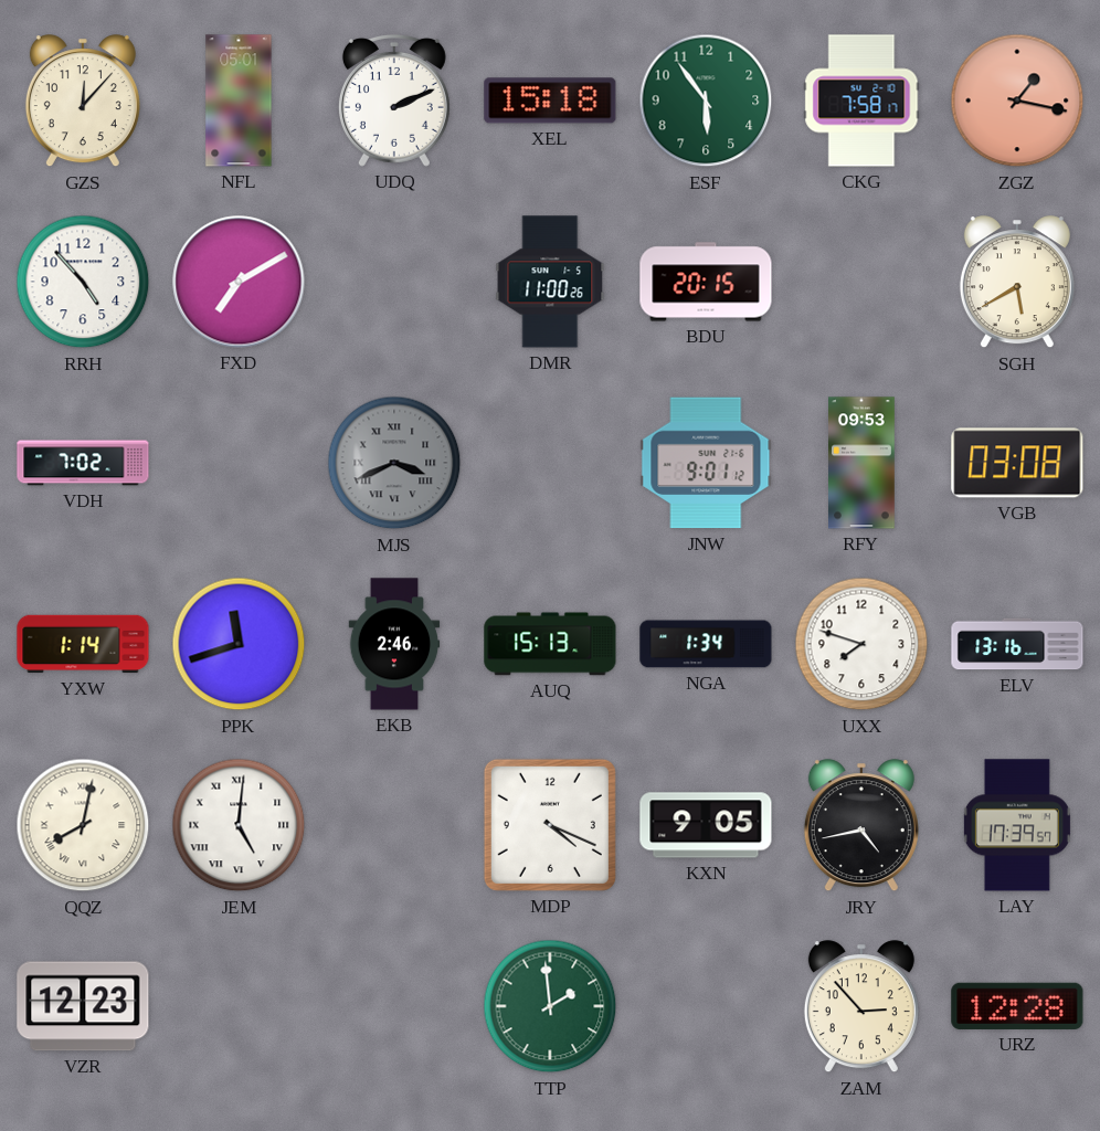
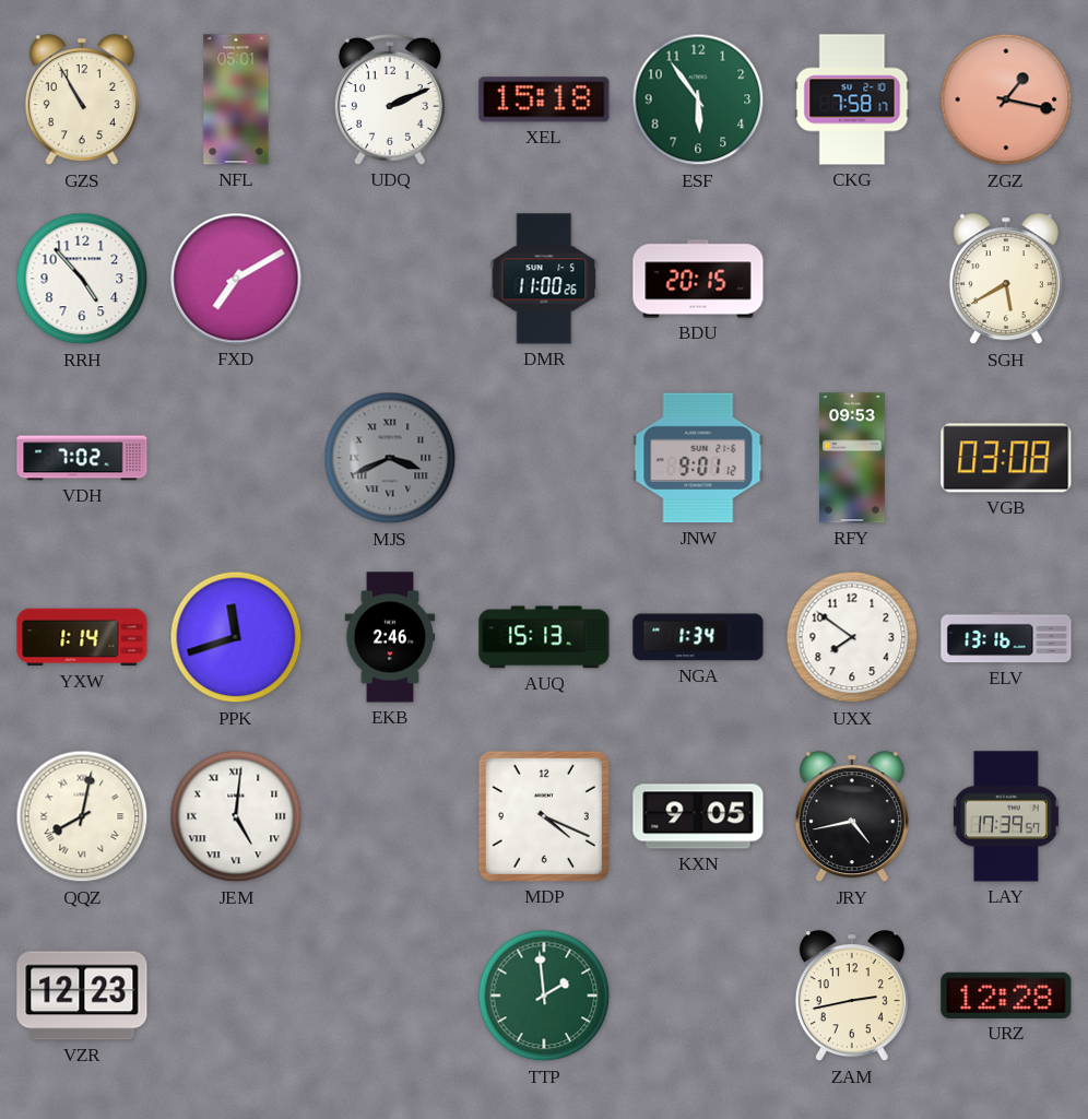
GZS: 12:07 -> 10:55
UXX: 7:48 -> 7:51
ZAM: 2:53 -> 2:43
